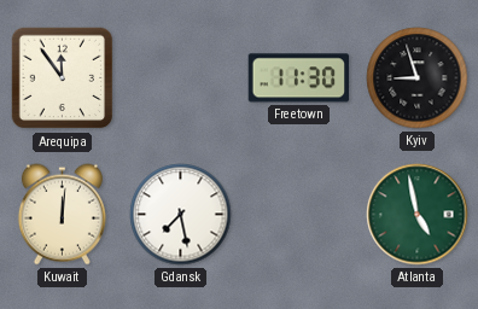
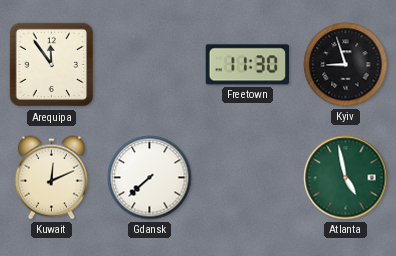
Kuwait: 12:01 -> 12:11
Gdansk: 7:28 -> 7:38
